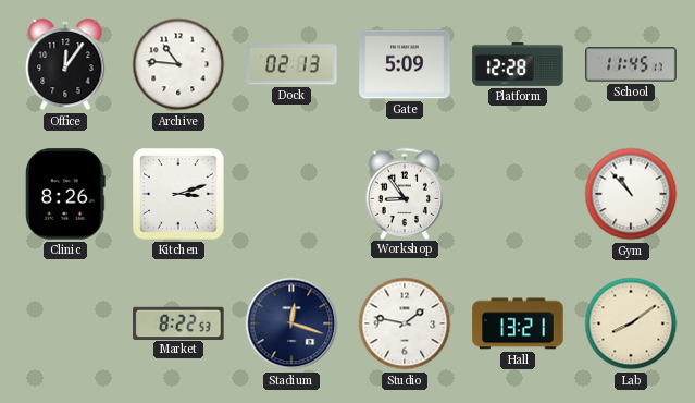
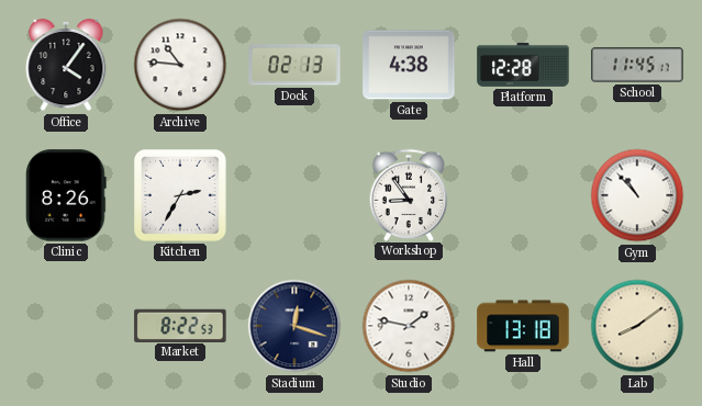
Office: 12:06 -> 4:06
Gate: 5:09 -> 4:38
Kitchen: 3:12 -> 2:35
Hall: 13:21 -> 13:18
